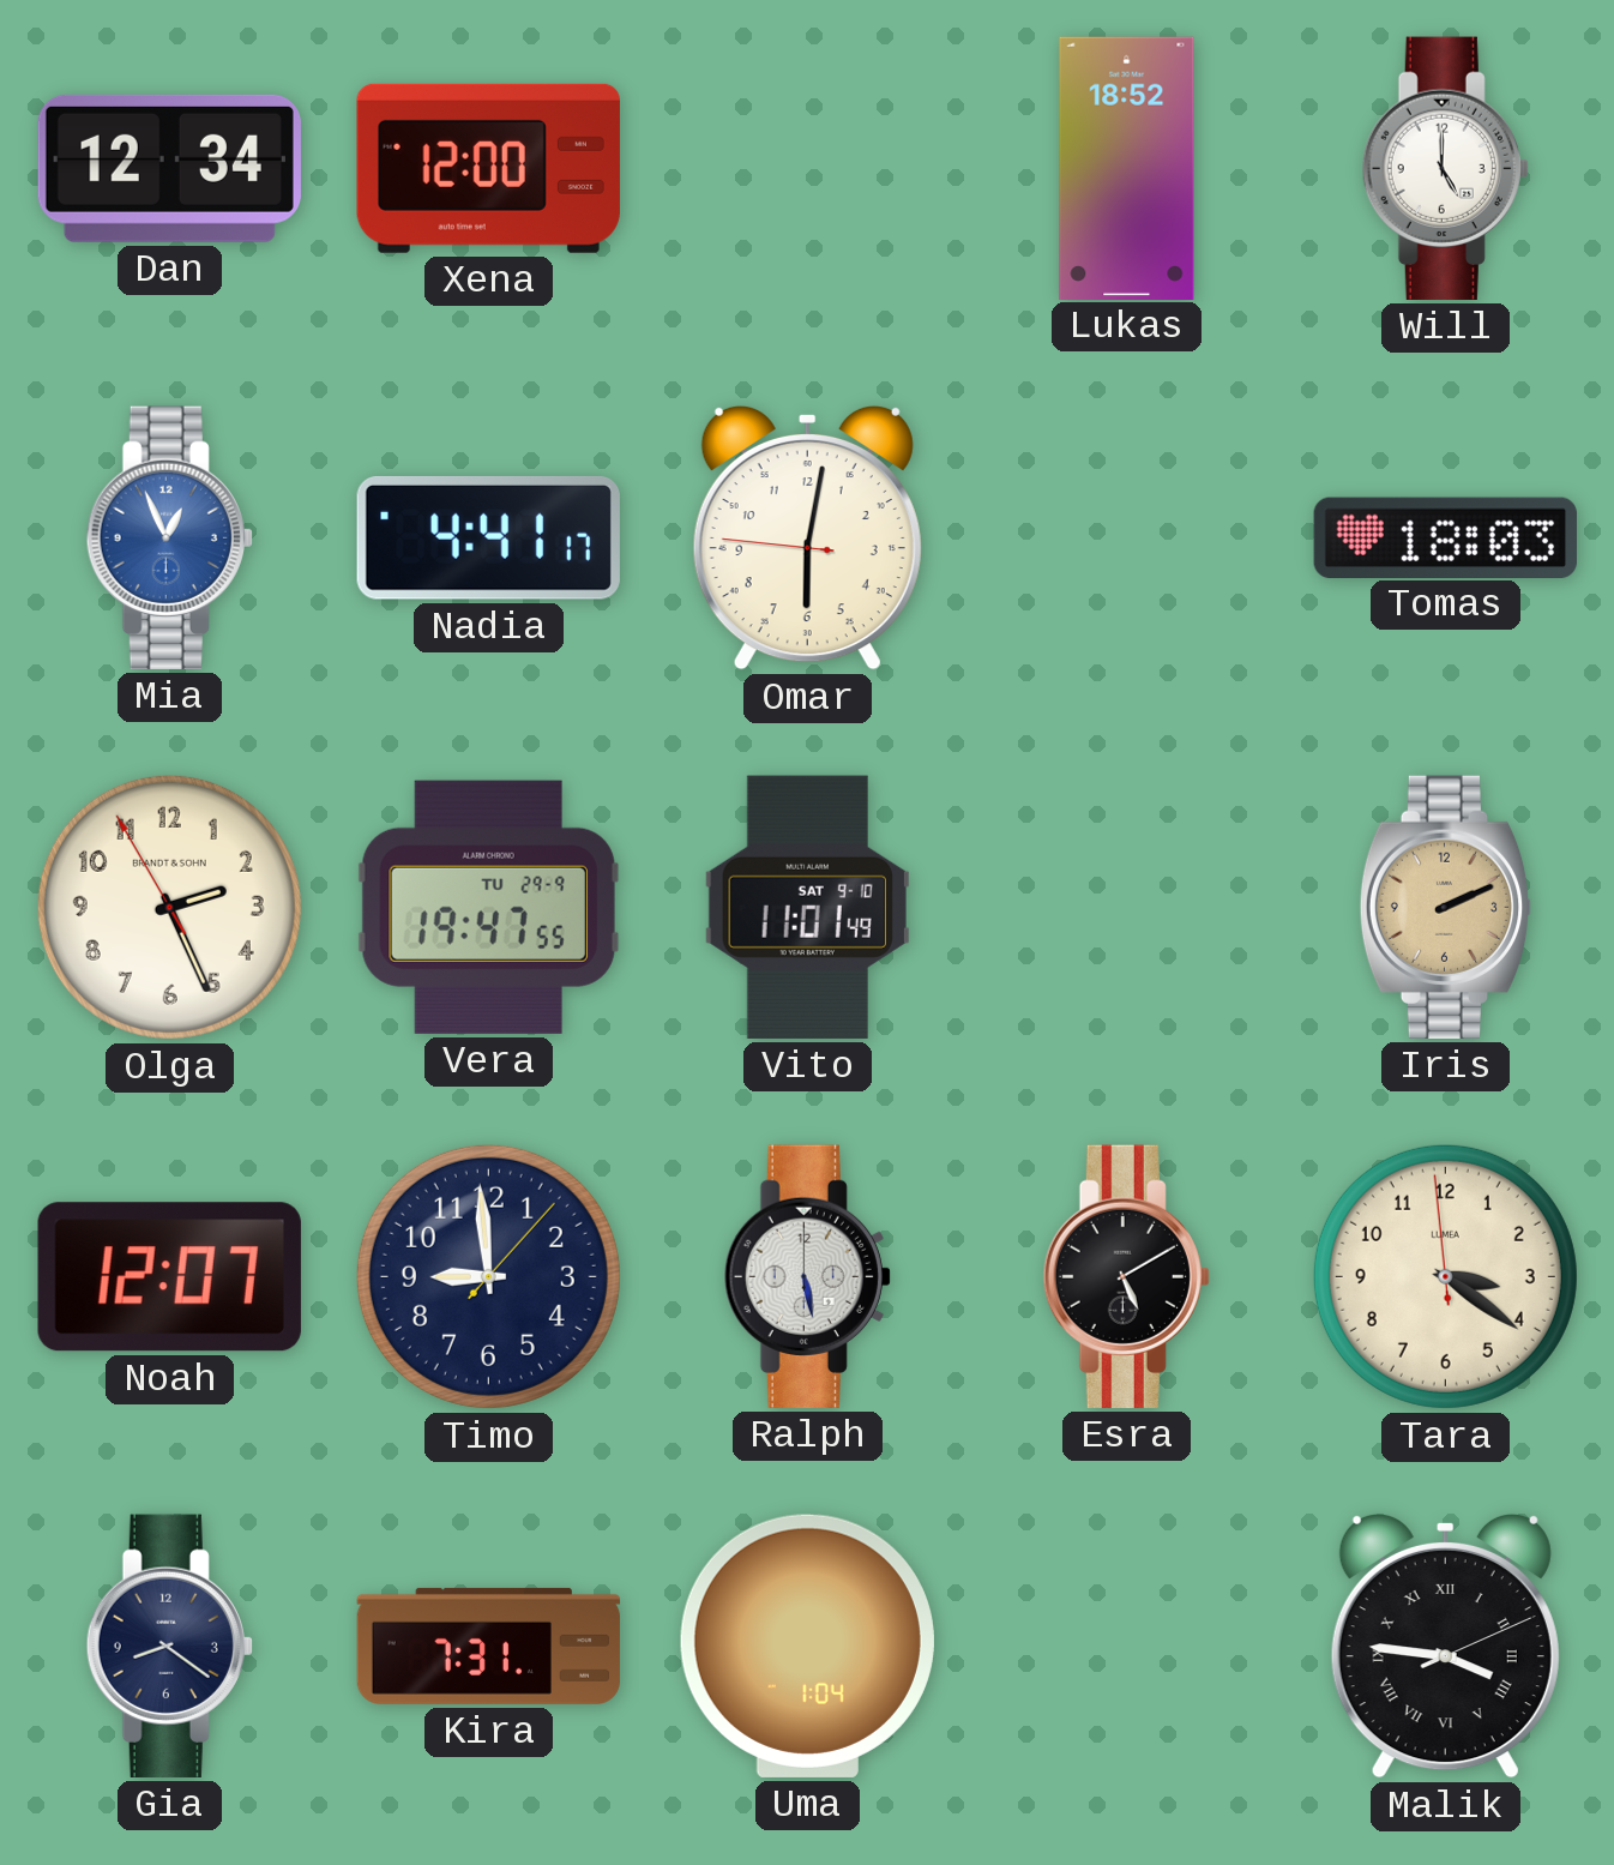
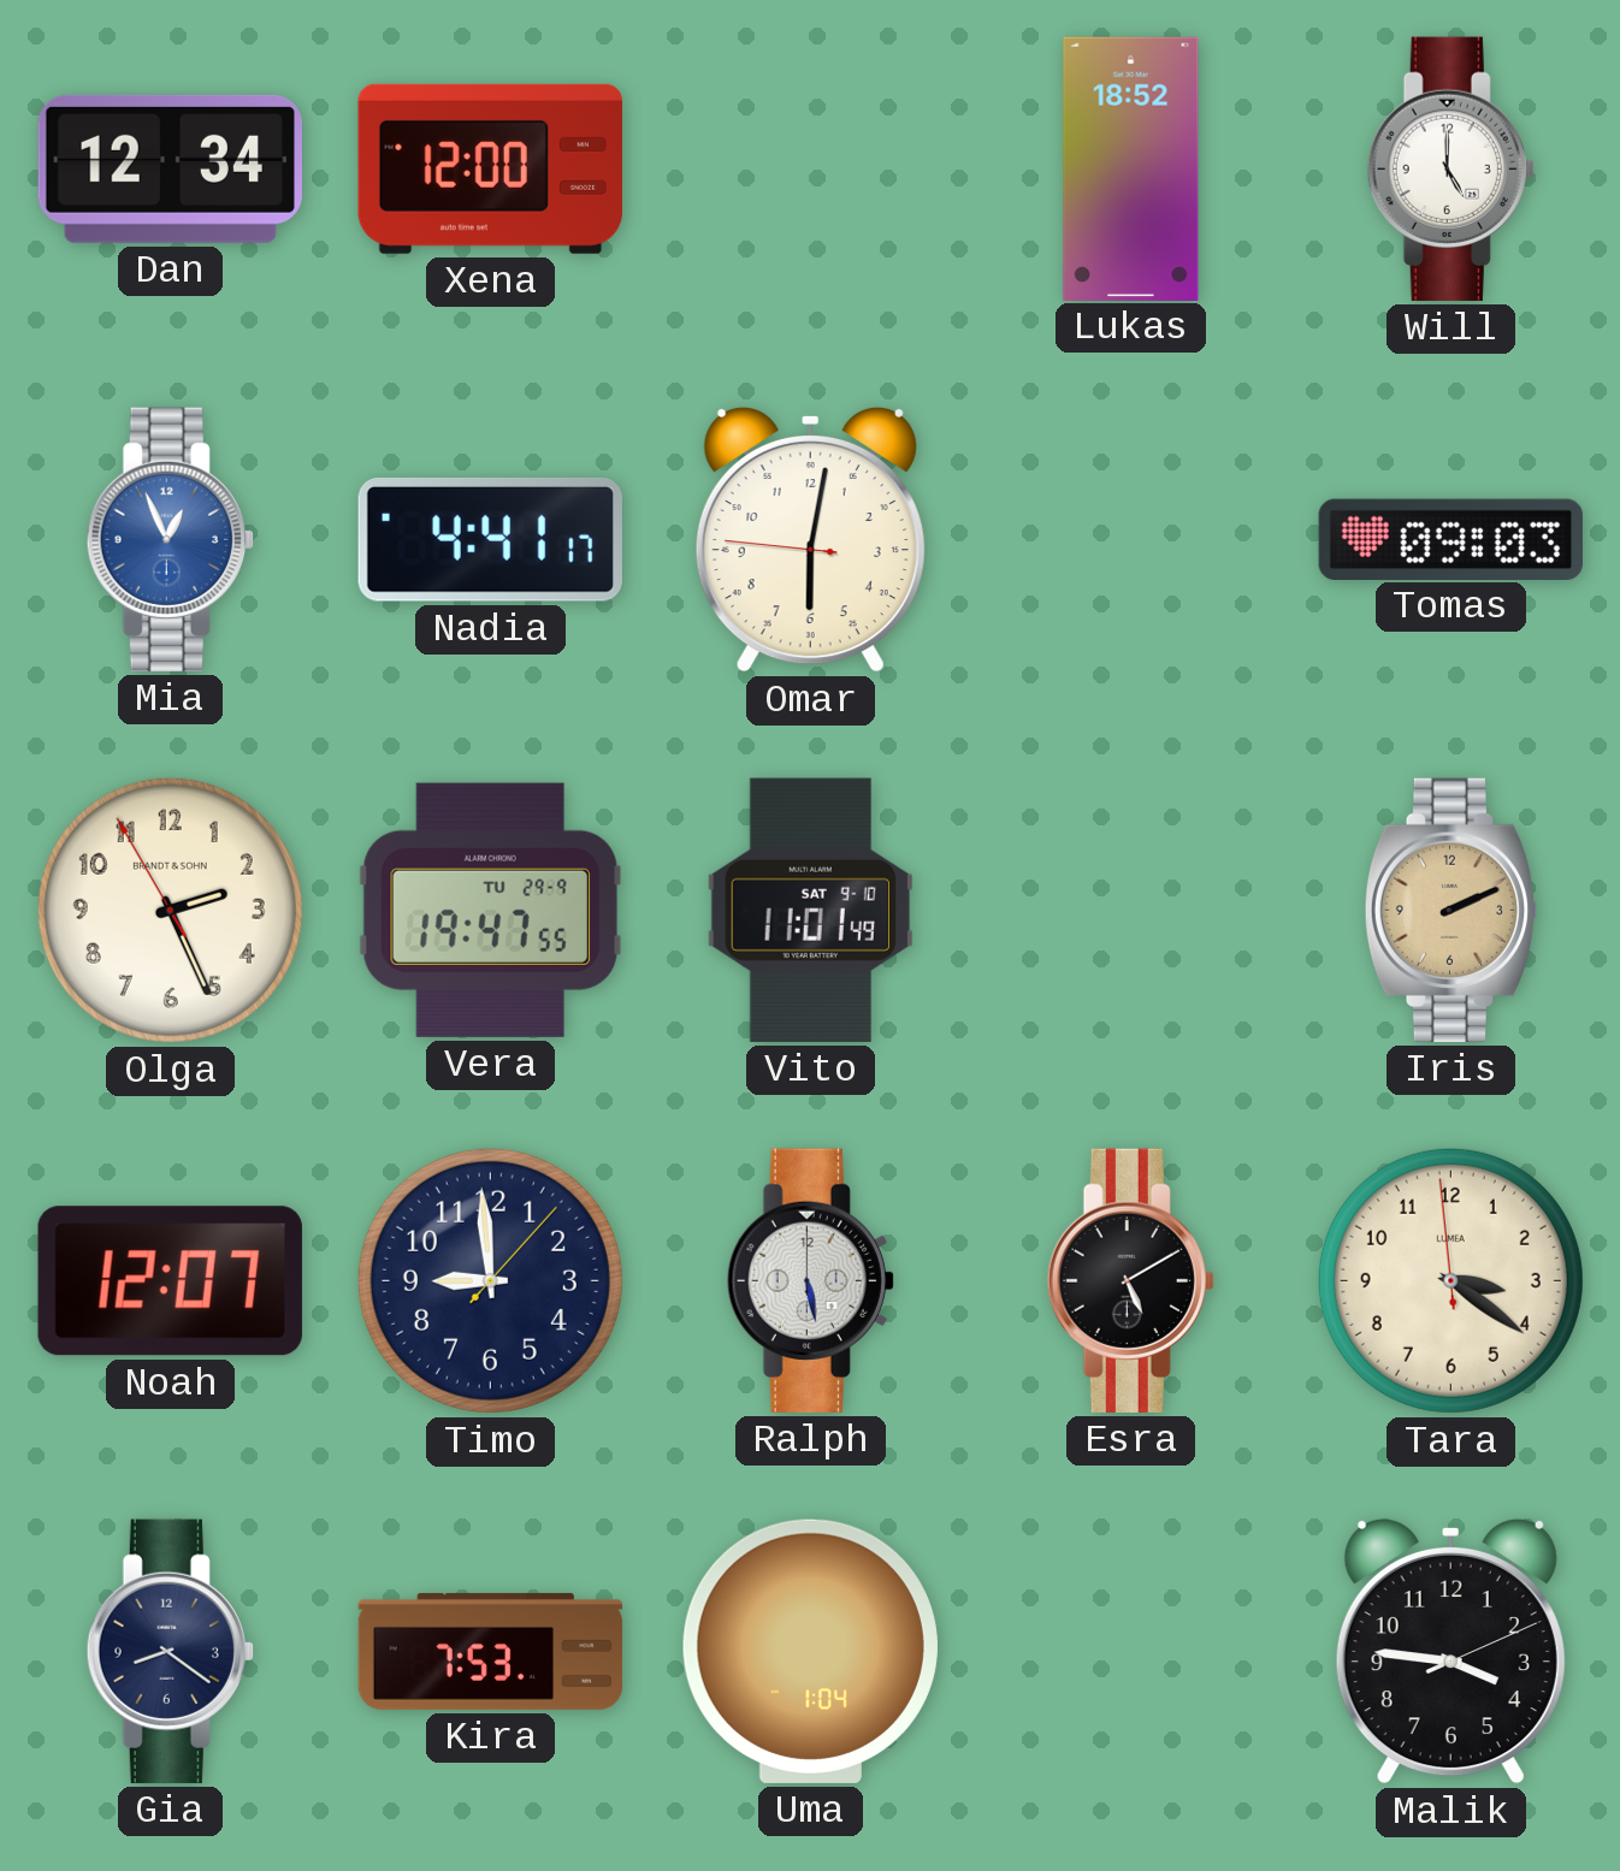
Tomas: 18:03 -> 09:03
Kira: 7:31 -> 7:53
Malik numerals: Roman -> Arabic
